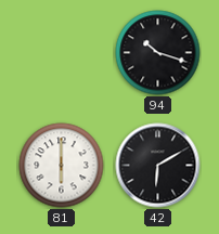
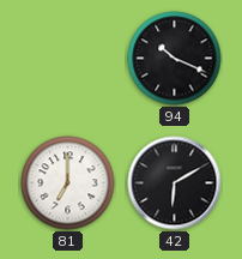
94: 10:18 -> 10:19
81: 6:00 -> 7:00
